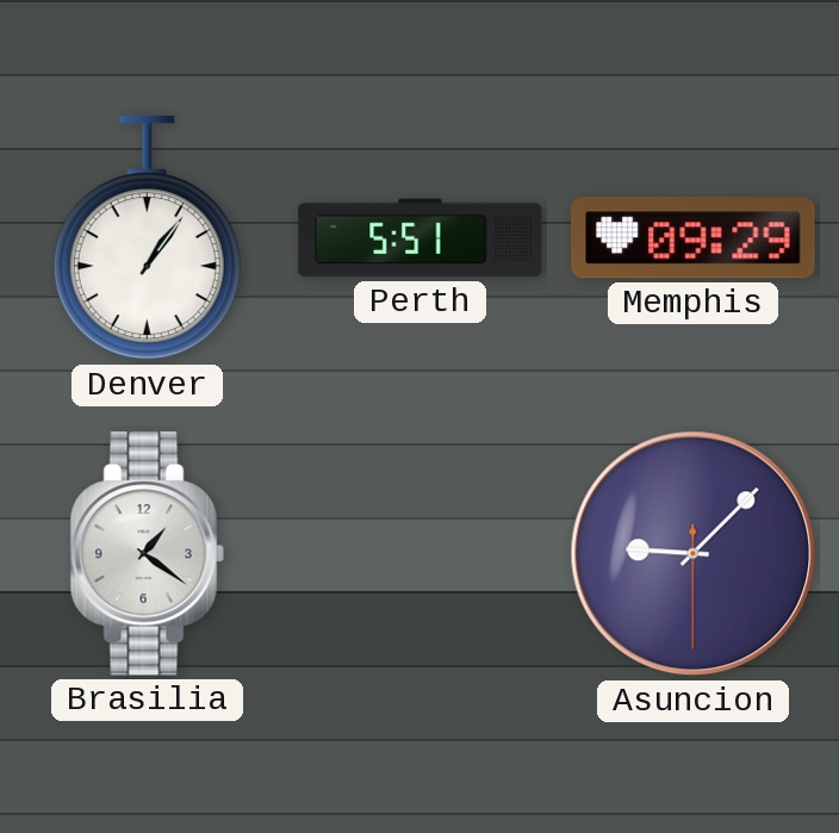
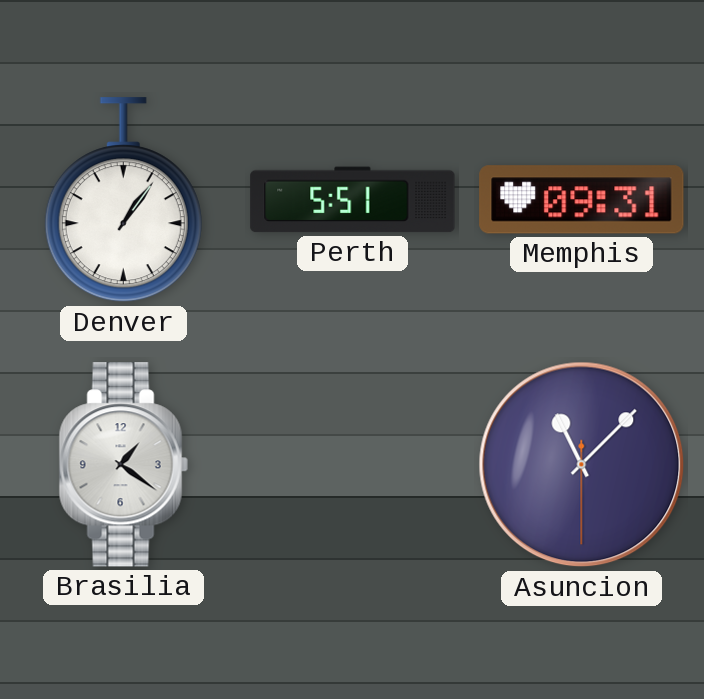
Memphis: 09:29 -> 09:31
Asuncion: 9:07 -> 11:07
